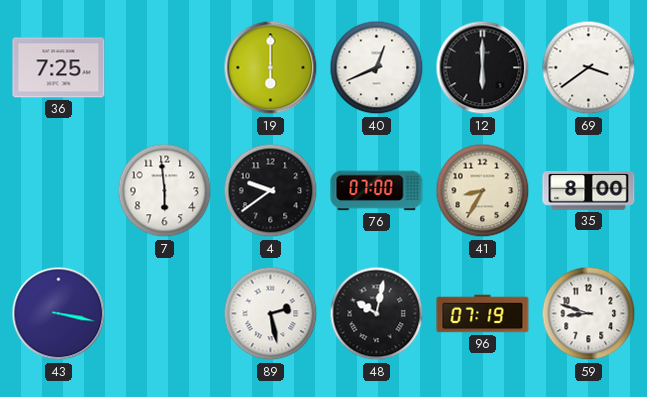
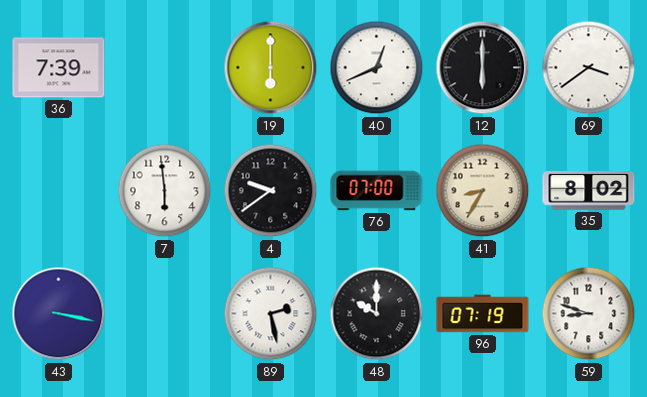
36: 7:25 -> 7:39
35: 8:00 -> 8:02
48: 10:02 -> 10:00
